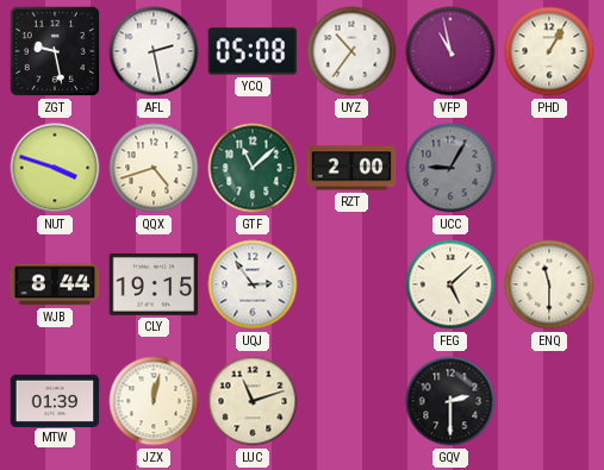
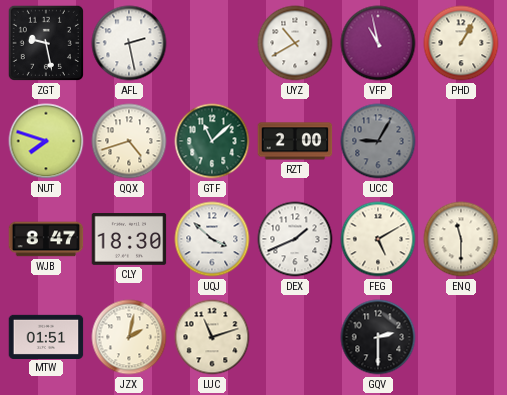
YCQ: 05:08 -> none
UYZ: 10:36 -> 10:40
NUT: 3:48 -> 7:48
WJB: 8:44 -> 8:47
CLY: 19:15 -> 18:30
UQJ: 2:54 -> 3:52
DEX: none -> 1:41
FEG: 5:08 -> 5:10
MTW: 01:39 -> 01:51
JZX: 12:02 -> 2:02
